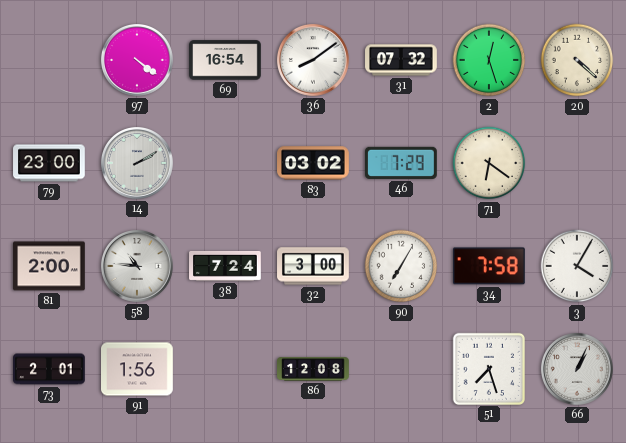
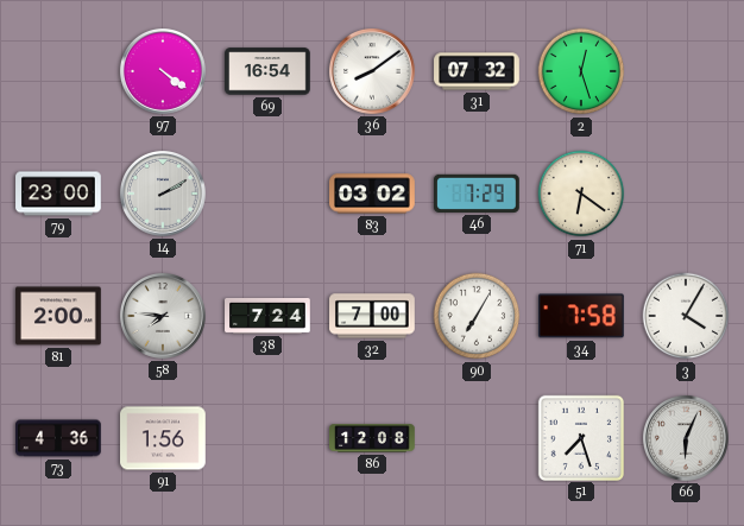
20: 4:22 -> none
58: 10:46 -> 7:46
32: 3:00 -> 7:00
73: 2:01 -> 4:36
66: 1:04 -> 6:04
